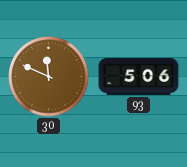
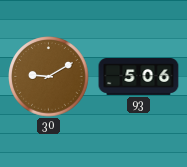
30: 11:49 -> 9:10
